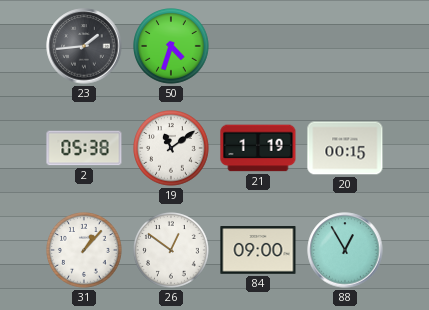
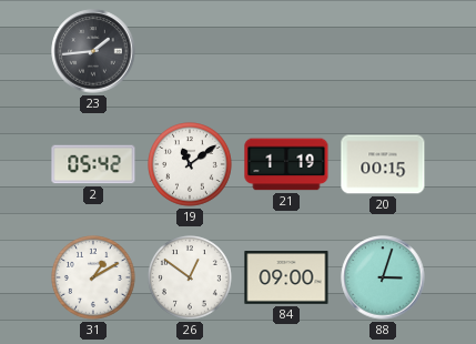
50: 4:33 -> none
2: 05:38 -> 05:42
31: 1:07 -> 1:10
88: 12:55 -> 3:03
